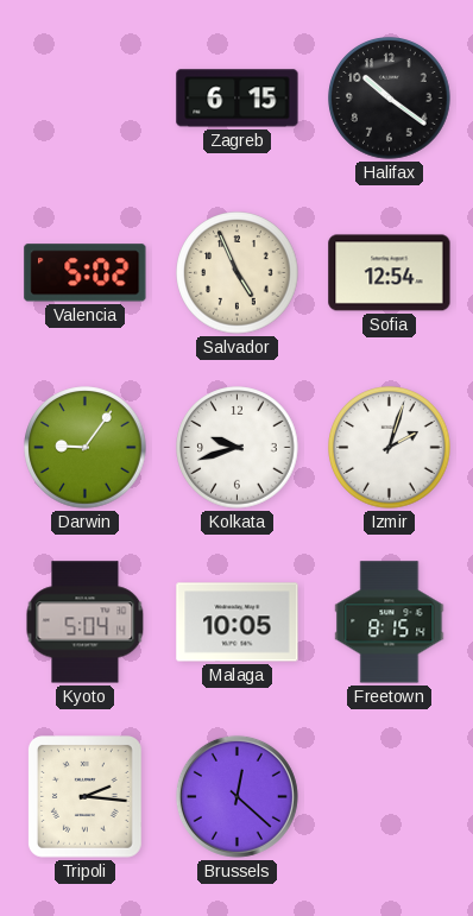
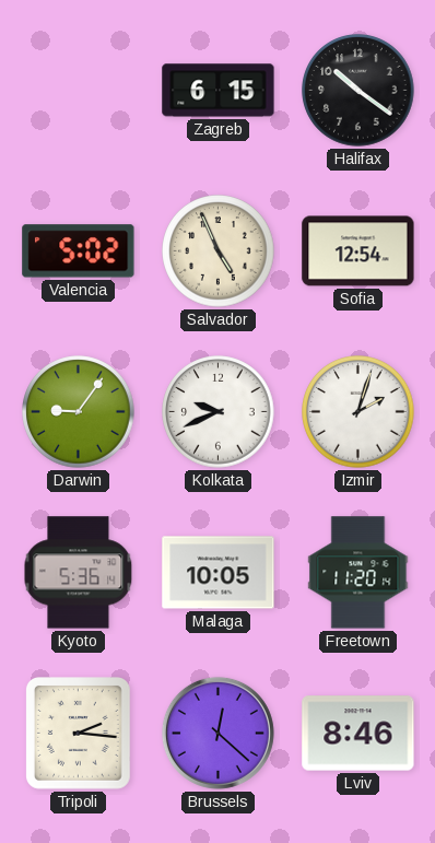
Kolkata: 9:42 -> 9:41
Kyoto: 5:04 -> 5:36
Freetown: 8:15 -> 11:20
Lviv: none -> 8:46
